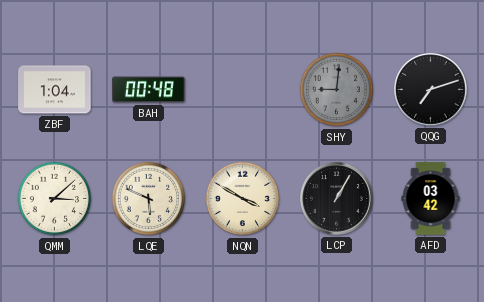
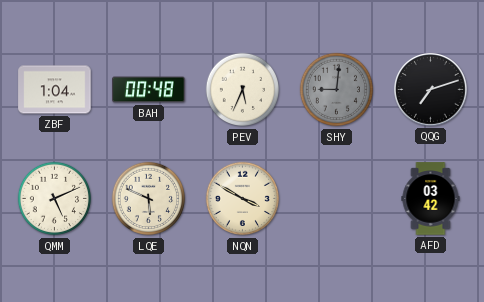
PEV: none -> 5:34
QMM: 3:08 -> 5:11
LCP: 1:05 -> none
